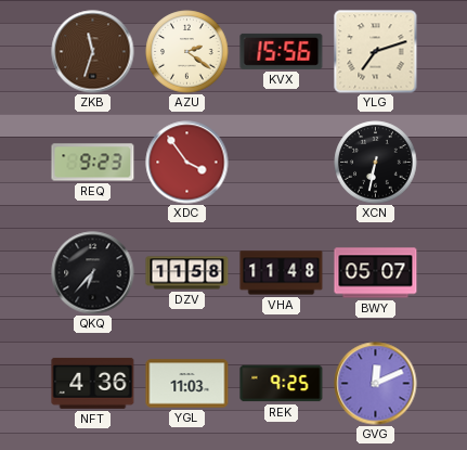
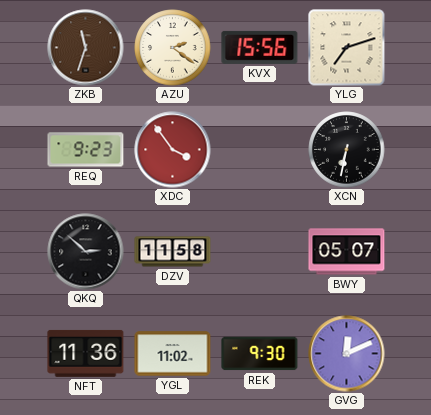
QKQ: 6:37 -> 2:52
VHA: 11:48 -> none
NFT: 4:36 -> 11:36
YGL: 11:03 -> 11:02
REK: 9:25 -> 9:30
